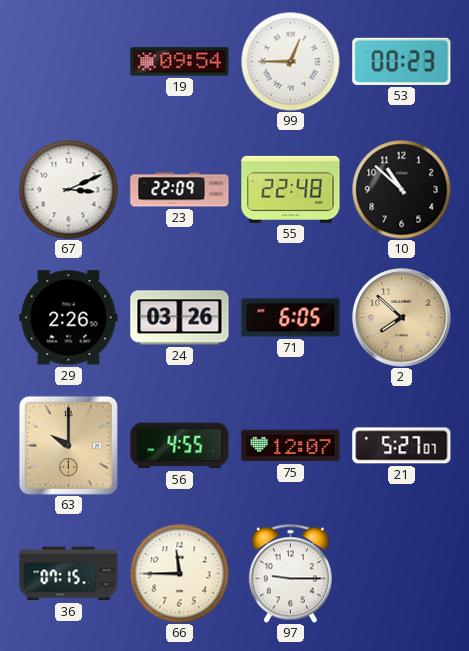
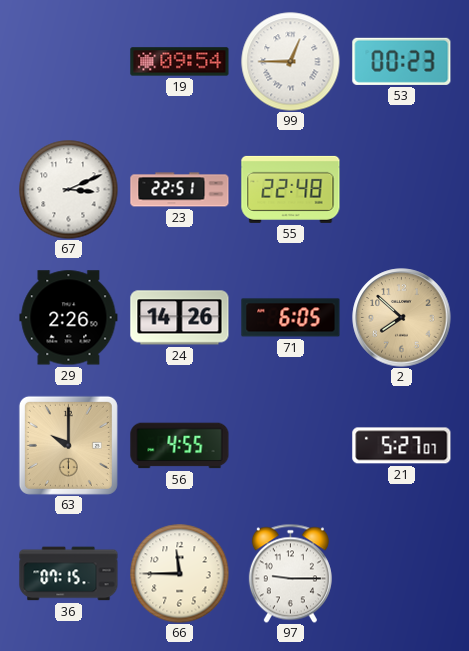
23: 22:09 -> 22:51
10: 10:52 -> none
24: 03:26 -> 14:26
75: 12:07 -> none
